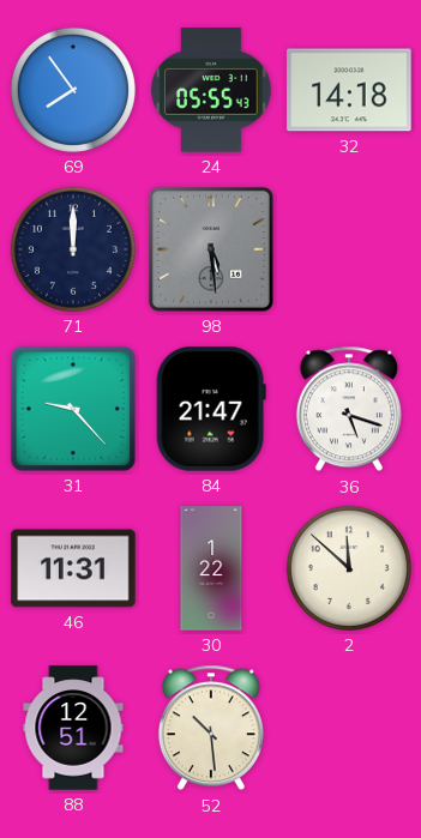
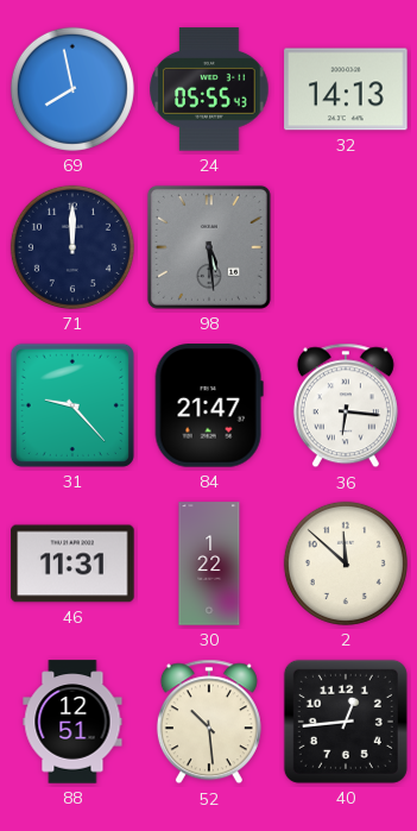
69: 7:54 -> 7:58
32: 14:18 -> 14:13
36: 5:18 -> 6:16
40: none -> 12:44
